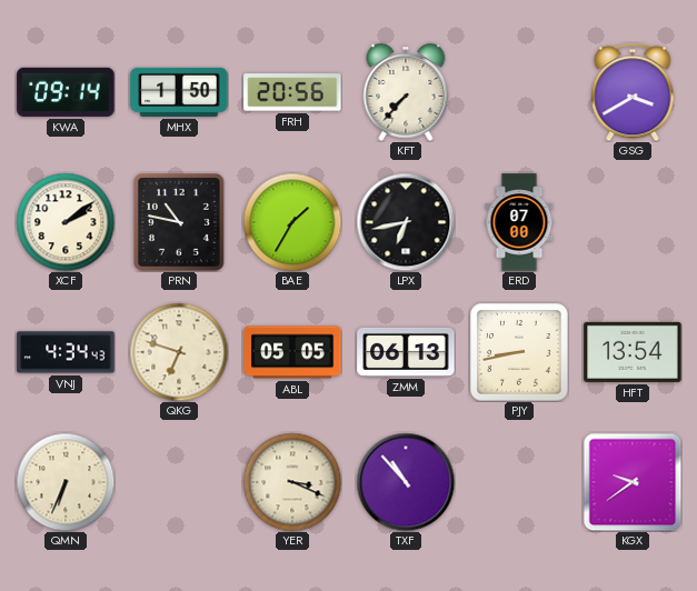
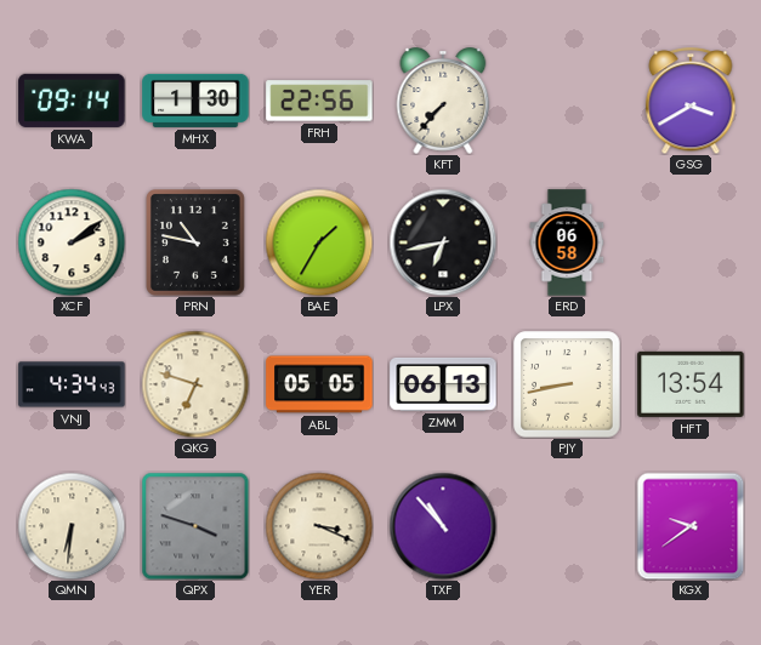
MHX: 1:50 -> 1:30
FRH: 20:56 -> 22:56
ERD: 07:00 -> 06:58
QMN: 6:34 -> 6:31
QPX: none -> 3:48
